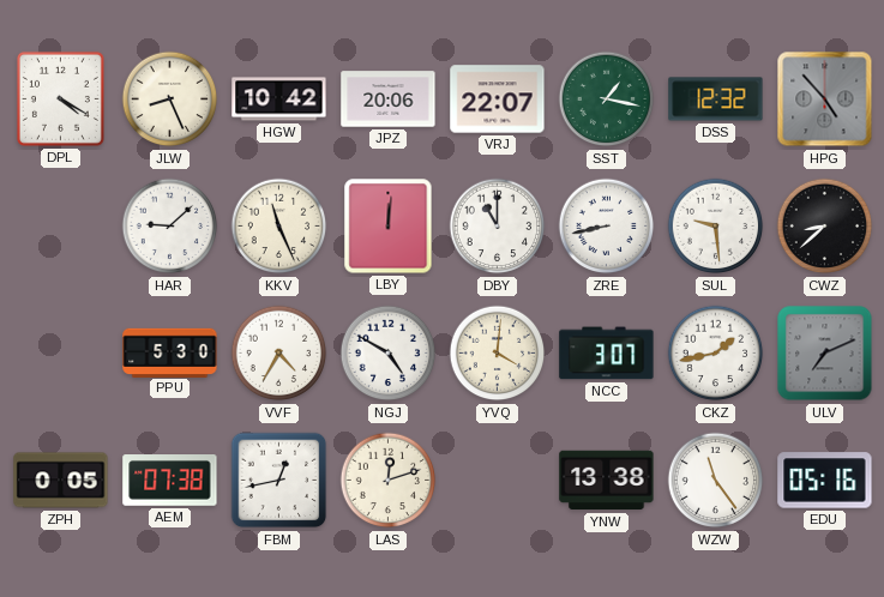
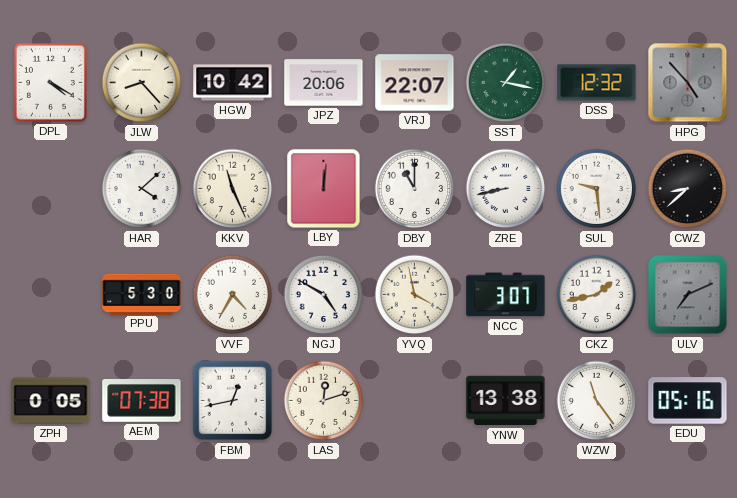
JLW: 8:26 -> 8:23
HAR: 9:08 -> 4:08
YVQ: 4:01 -> 3:58
